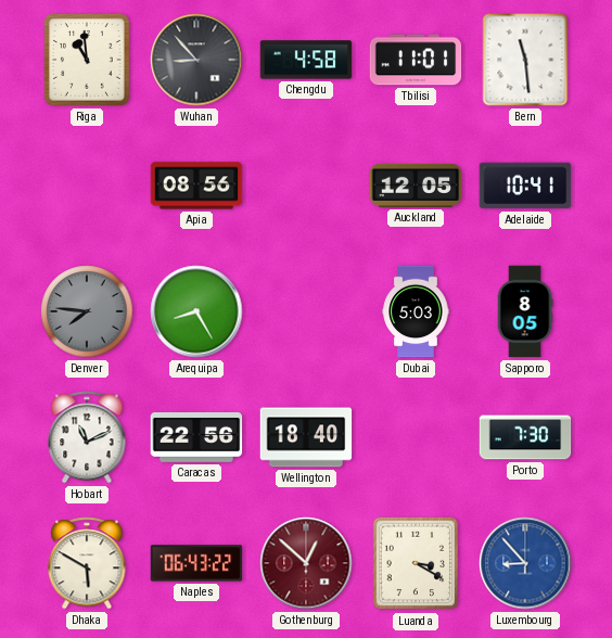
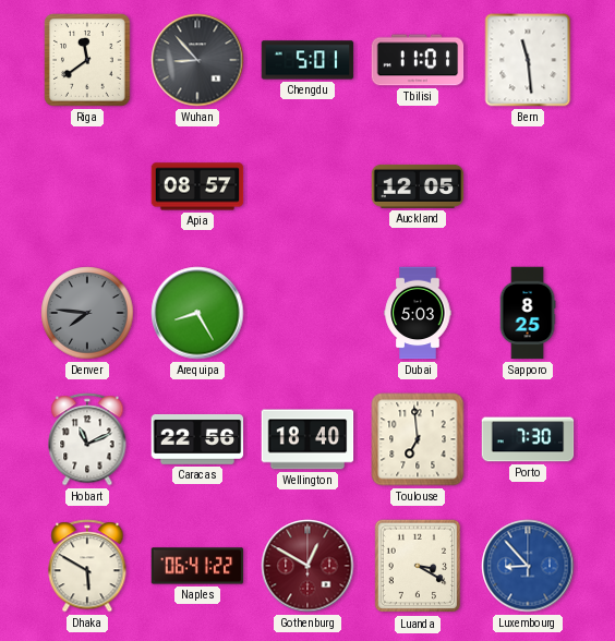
Riga: 10:59 -> 11:39
Chengdu: 4:58 -> 5:01
Apia: 08:56 -> 08:57
Adelaide: 10:41 -> none
Sapporo: 8:05 -> 8:25
Toulouse: none -> 6:59
Naples: 06:43 -> 06:41
Gothenburg: 12:52 -> 12:50
